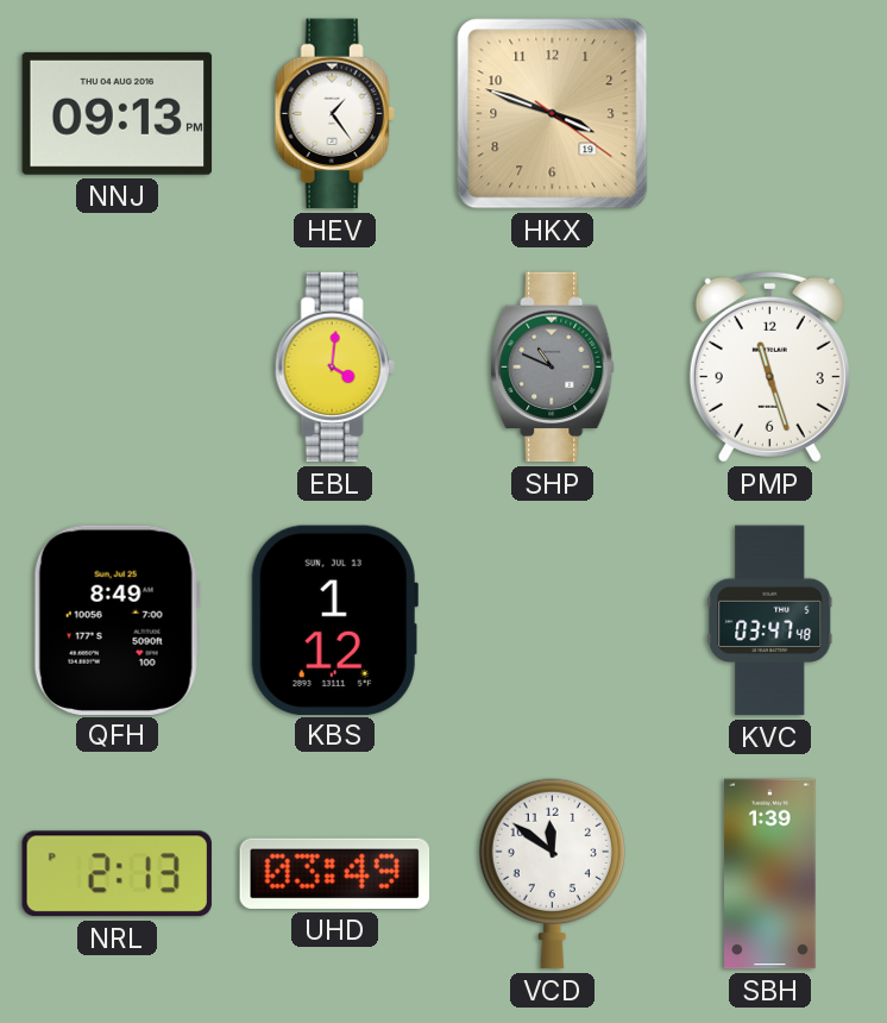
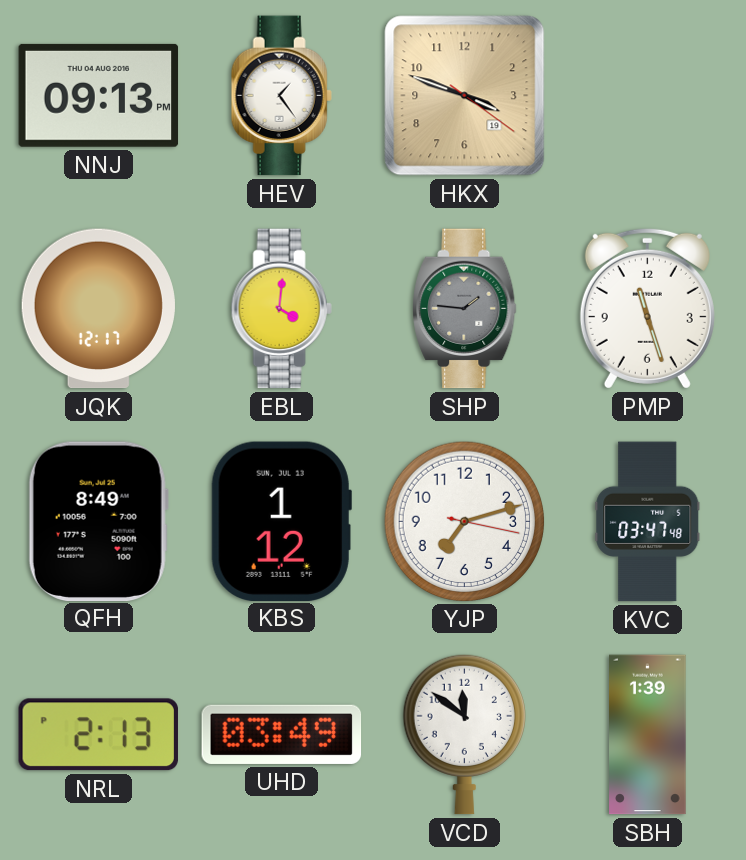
JQK: none -> 12:17
SHP: 10:49 -> 1:46
YJP: none -> 7:12
